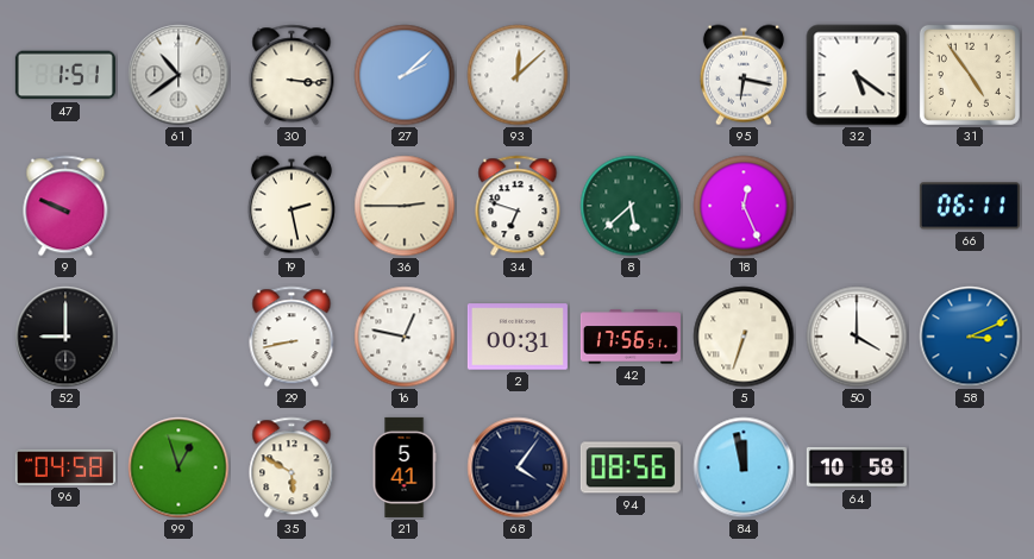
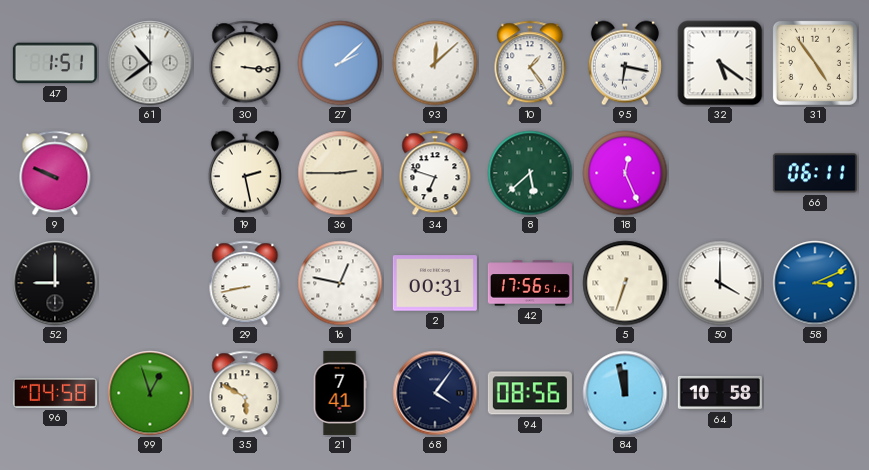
10: none -> 1:24
21: 5:41 -> 7:41
